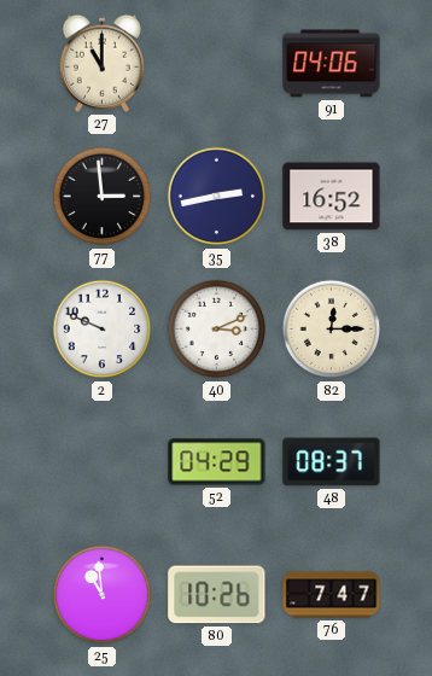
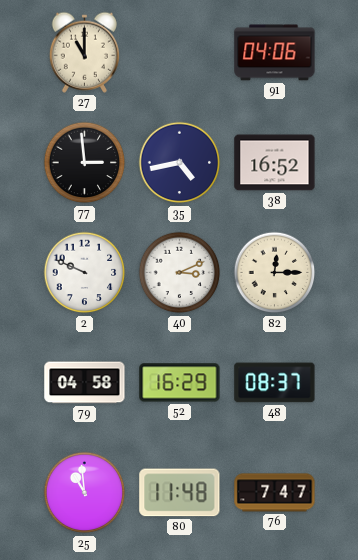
35: 2:43 -> 4:43
79: none -> 04:58
52: 04:29 -> 16:29
80: 10:26 -> 11:48
